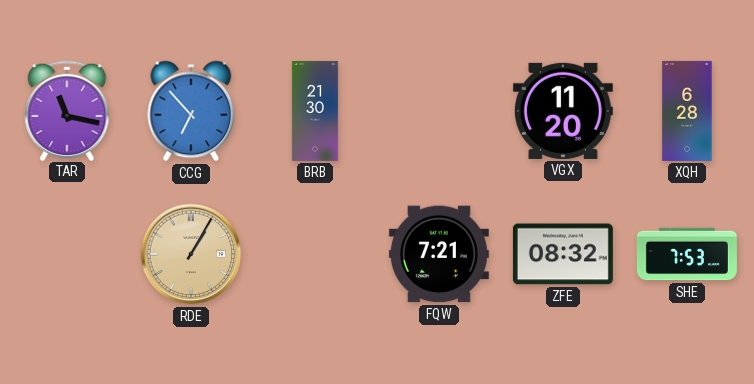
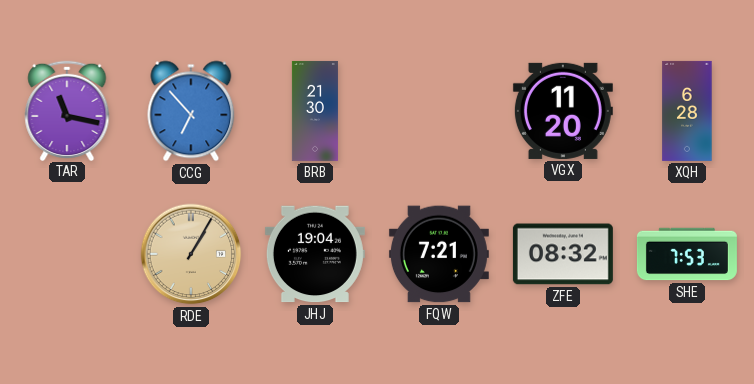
JHJ: none -> 19:04
